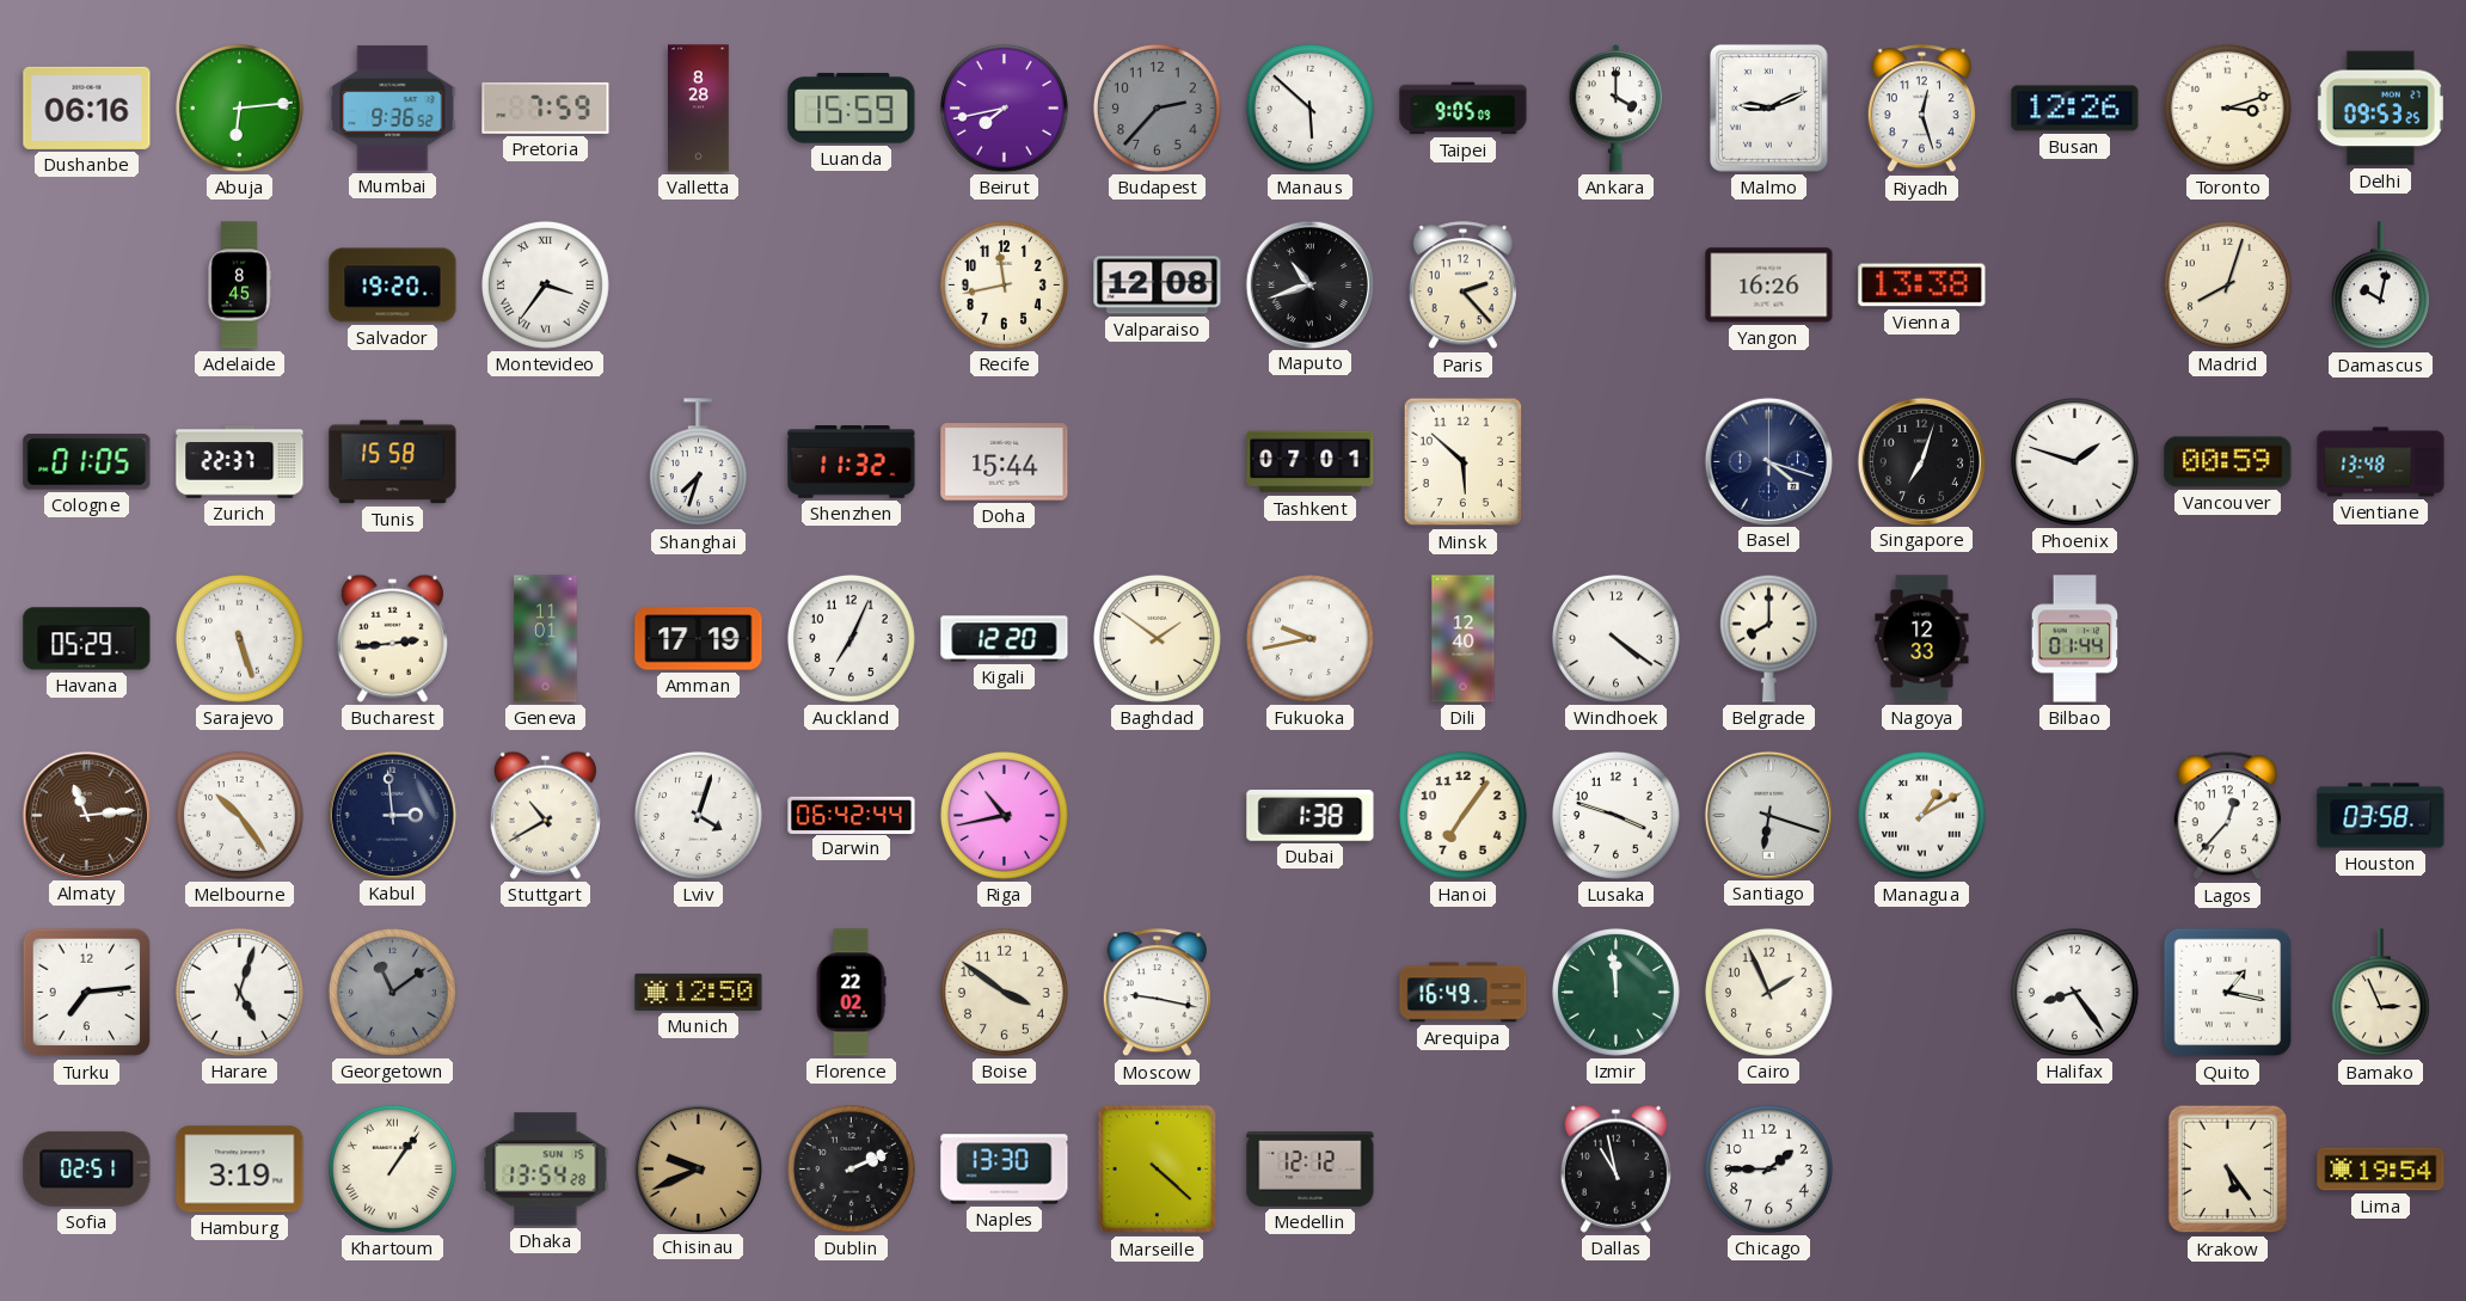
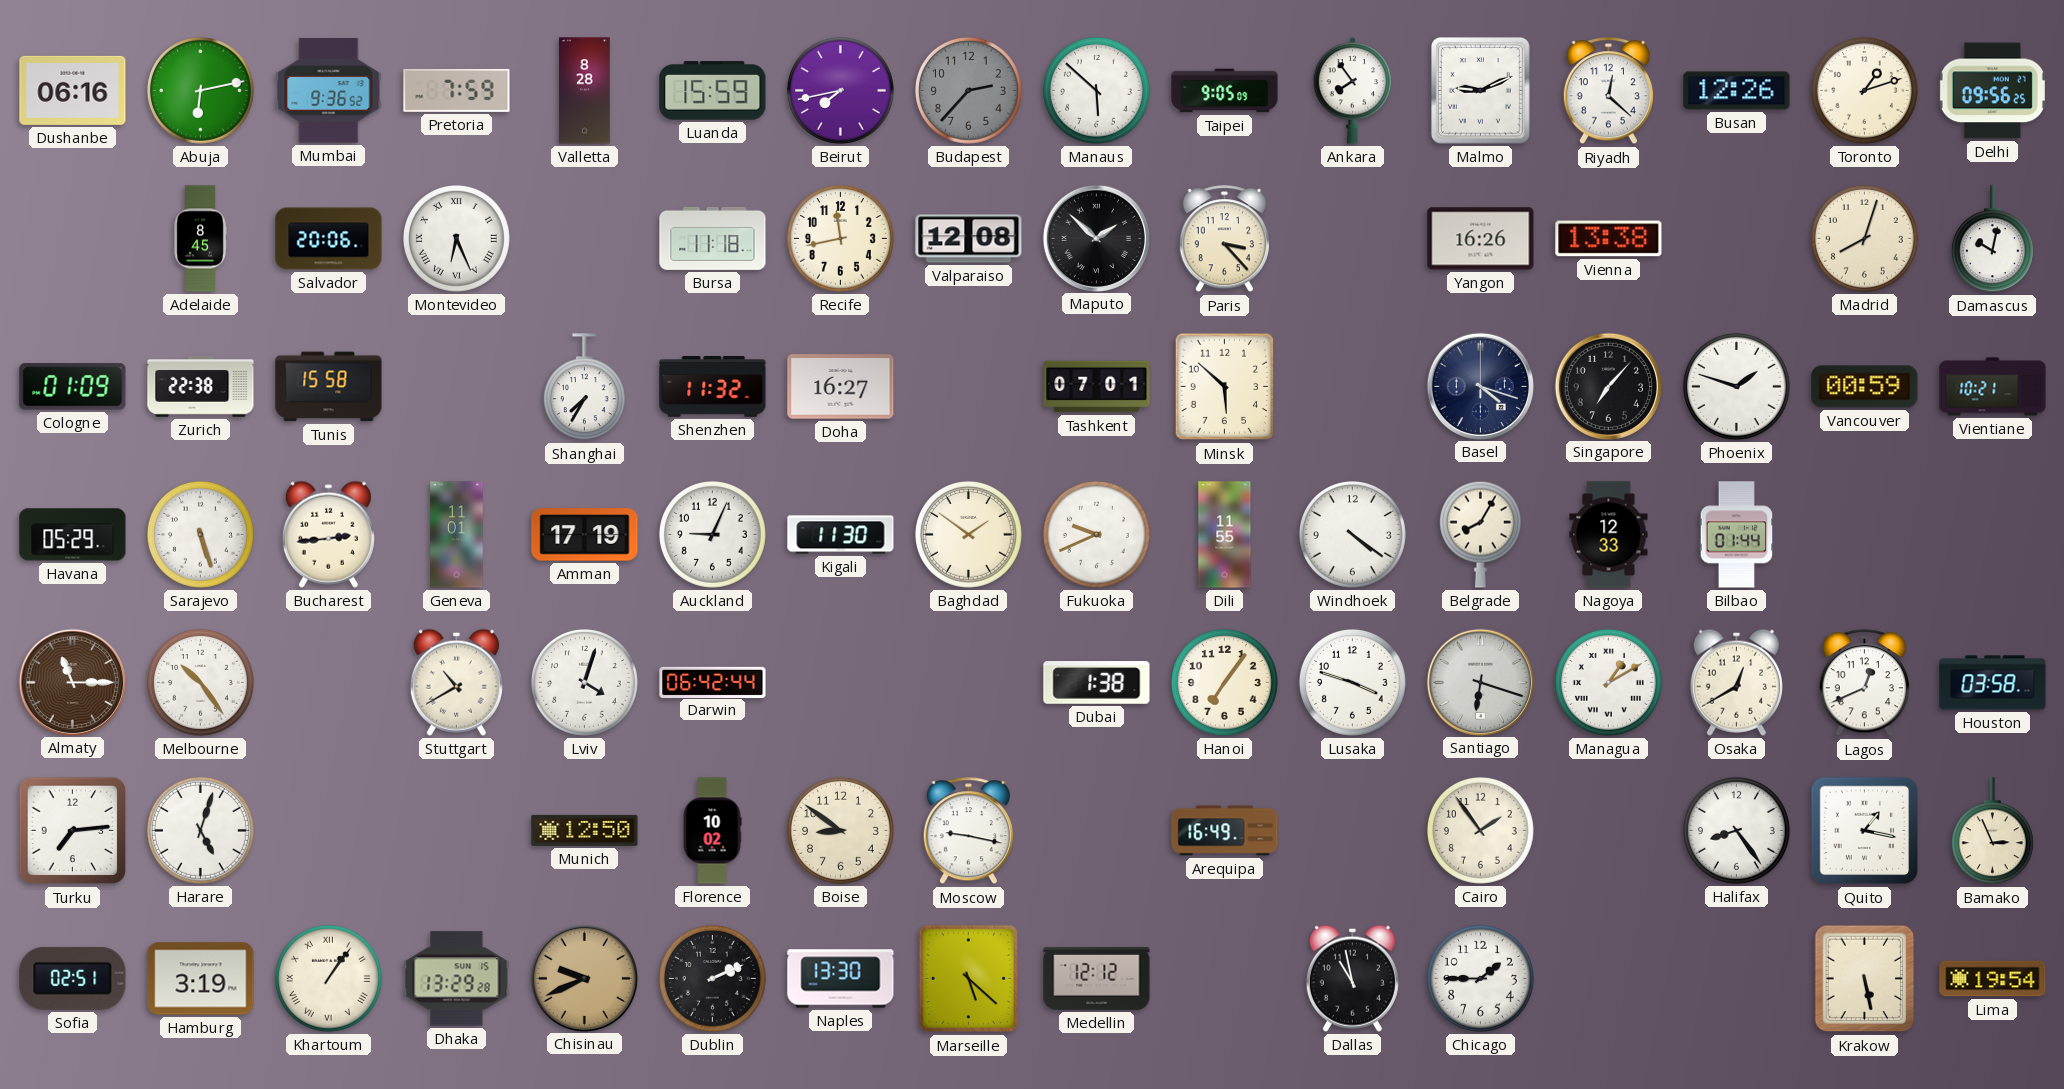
Abuja: 6:14 -> 6:13
Ankara: 4:00 -> 7:54
Riyadh: 12:27 -> 12:22
Toronto: 3:12 -> 1:12
Delhi: 09:53 -> 09:56
Salvador: 19:20 -> 20:06
Montevideo: 3:36 -> 6:26
Bursa: none -> 11:18
Maputo: 10:42 -> 1:52
Paris: 2:23 -> 3:23
Cologne: 01:05 -> 01:09
Zurich: 22:37 -> 22:38
Shanghai: 7:33 -> 7:35
Doha: 15:44 -> 16:27
Singapore: 7:03 -> 7:07
Vientiane: 13:48 -> 10:21
Auckland: 7:04 -> 9:04
Kigali: 12:20 -> 11:30
Fukuoka: 9:43 -> 9:41
Dili: 12:40 -> 11:55
Belgrade: 8:00 -> 8:05
Almaty: 11:14 -> 11:15
Kabul: 2:59 -> none
Riga: 10:43 -> none
Osaka: none -> 12:40
Lagos: 12:37 -> 12:41
Georgetown: 11:09 -> none
Florence: 22:02 -> 10:02
Boise: 3:51 -> 8:51
Izmir: 11:59 -> none
Cairo: 1:56 -> 1:54
Dhaka: 13:54 -> 13:29
Marseille: 4:22 -> 5:22
Krakow: 5:24 -> 5:28
